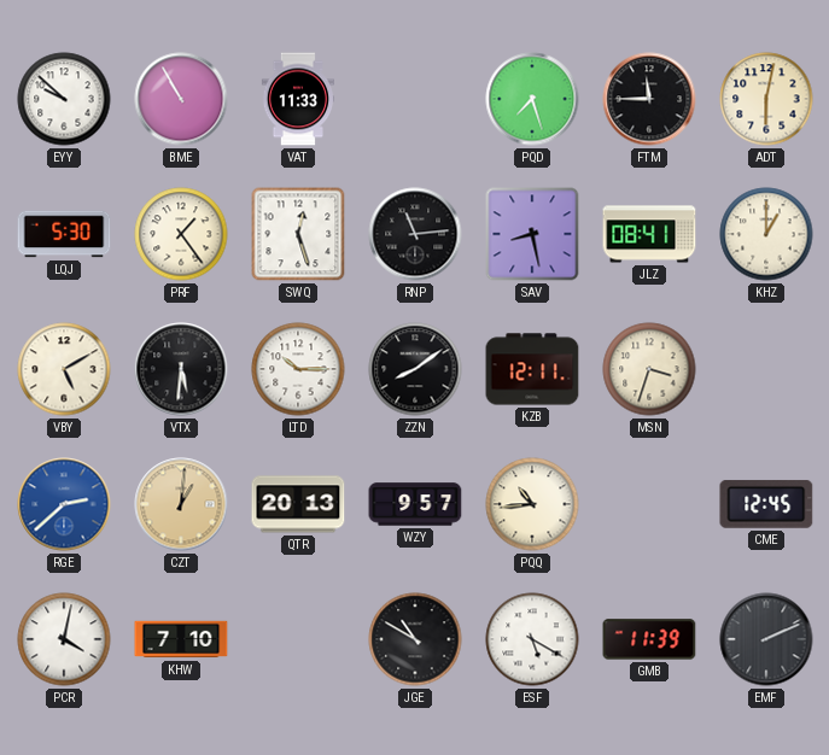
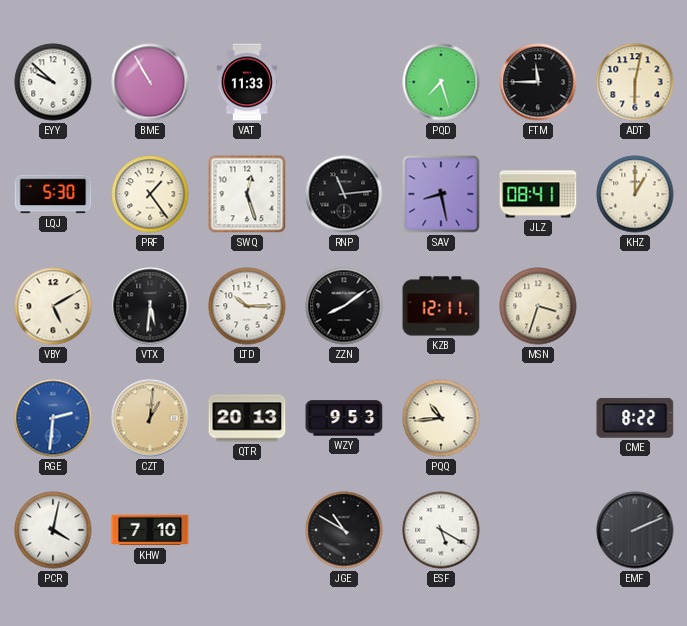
RGE: 2:38 -> 2:31
WZY: 9:57 -> 9:53
CME: 12:45 -> 8:22
GMB: 11:39 -> none
